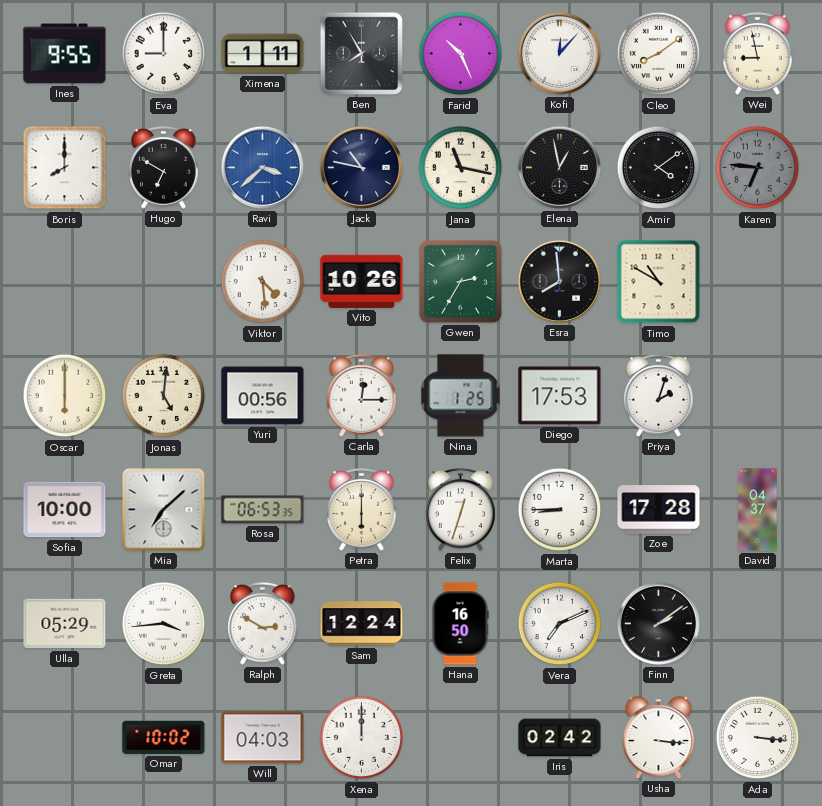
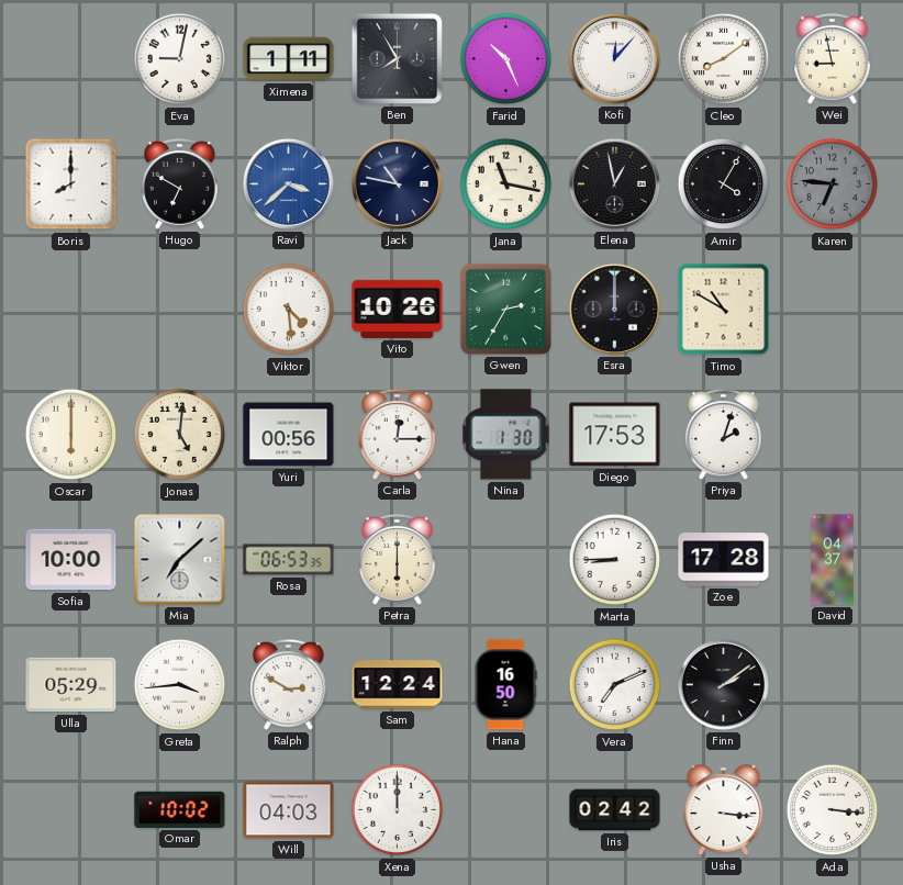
Ines: 9:55 -> none
Eva: 9:00 -> 9:02
Amir: 4:09 -> 4:05
Esra: 7:59 -> 12:00
Nina: 1:25 -> 1:30
Felix: 12:33 -> none
